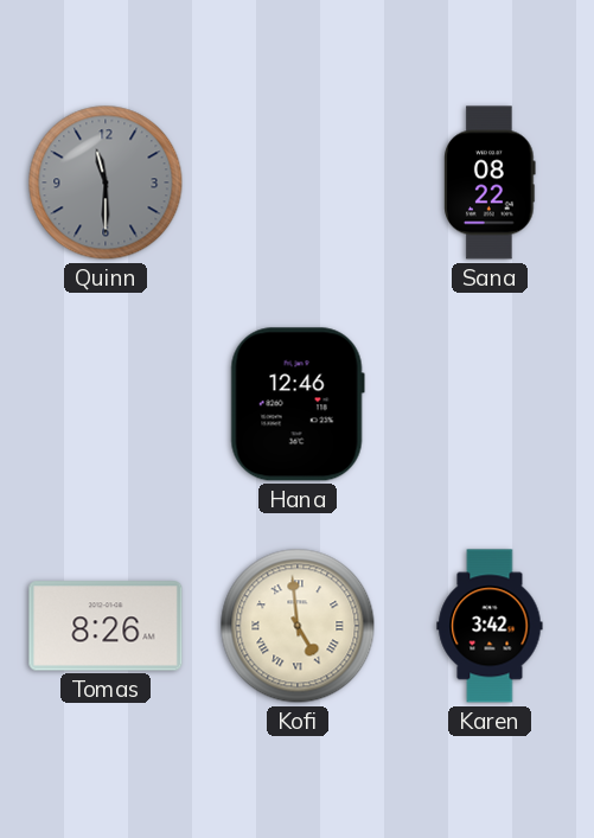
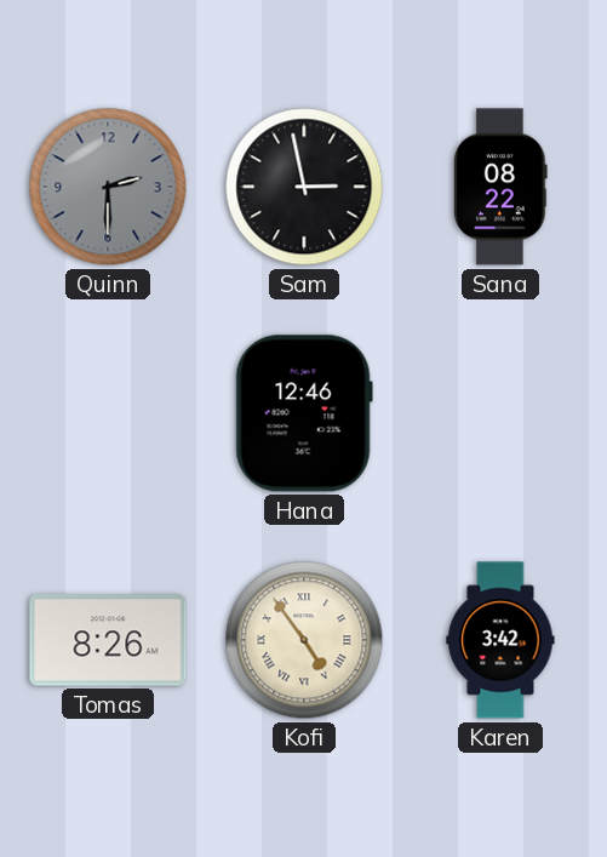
Quinn: 11:30 -> 2:30
Sam: none -> 2:58
Kofi: 4:59 -> 4:54
